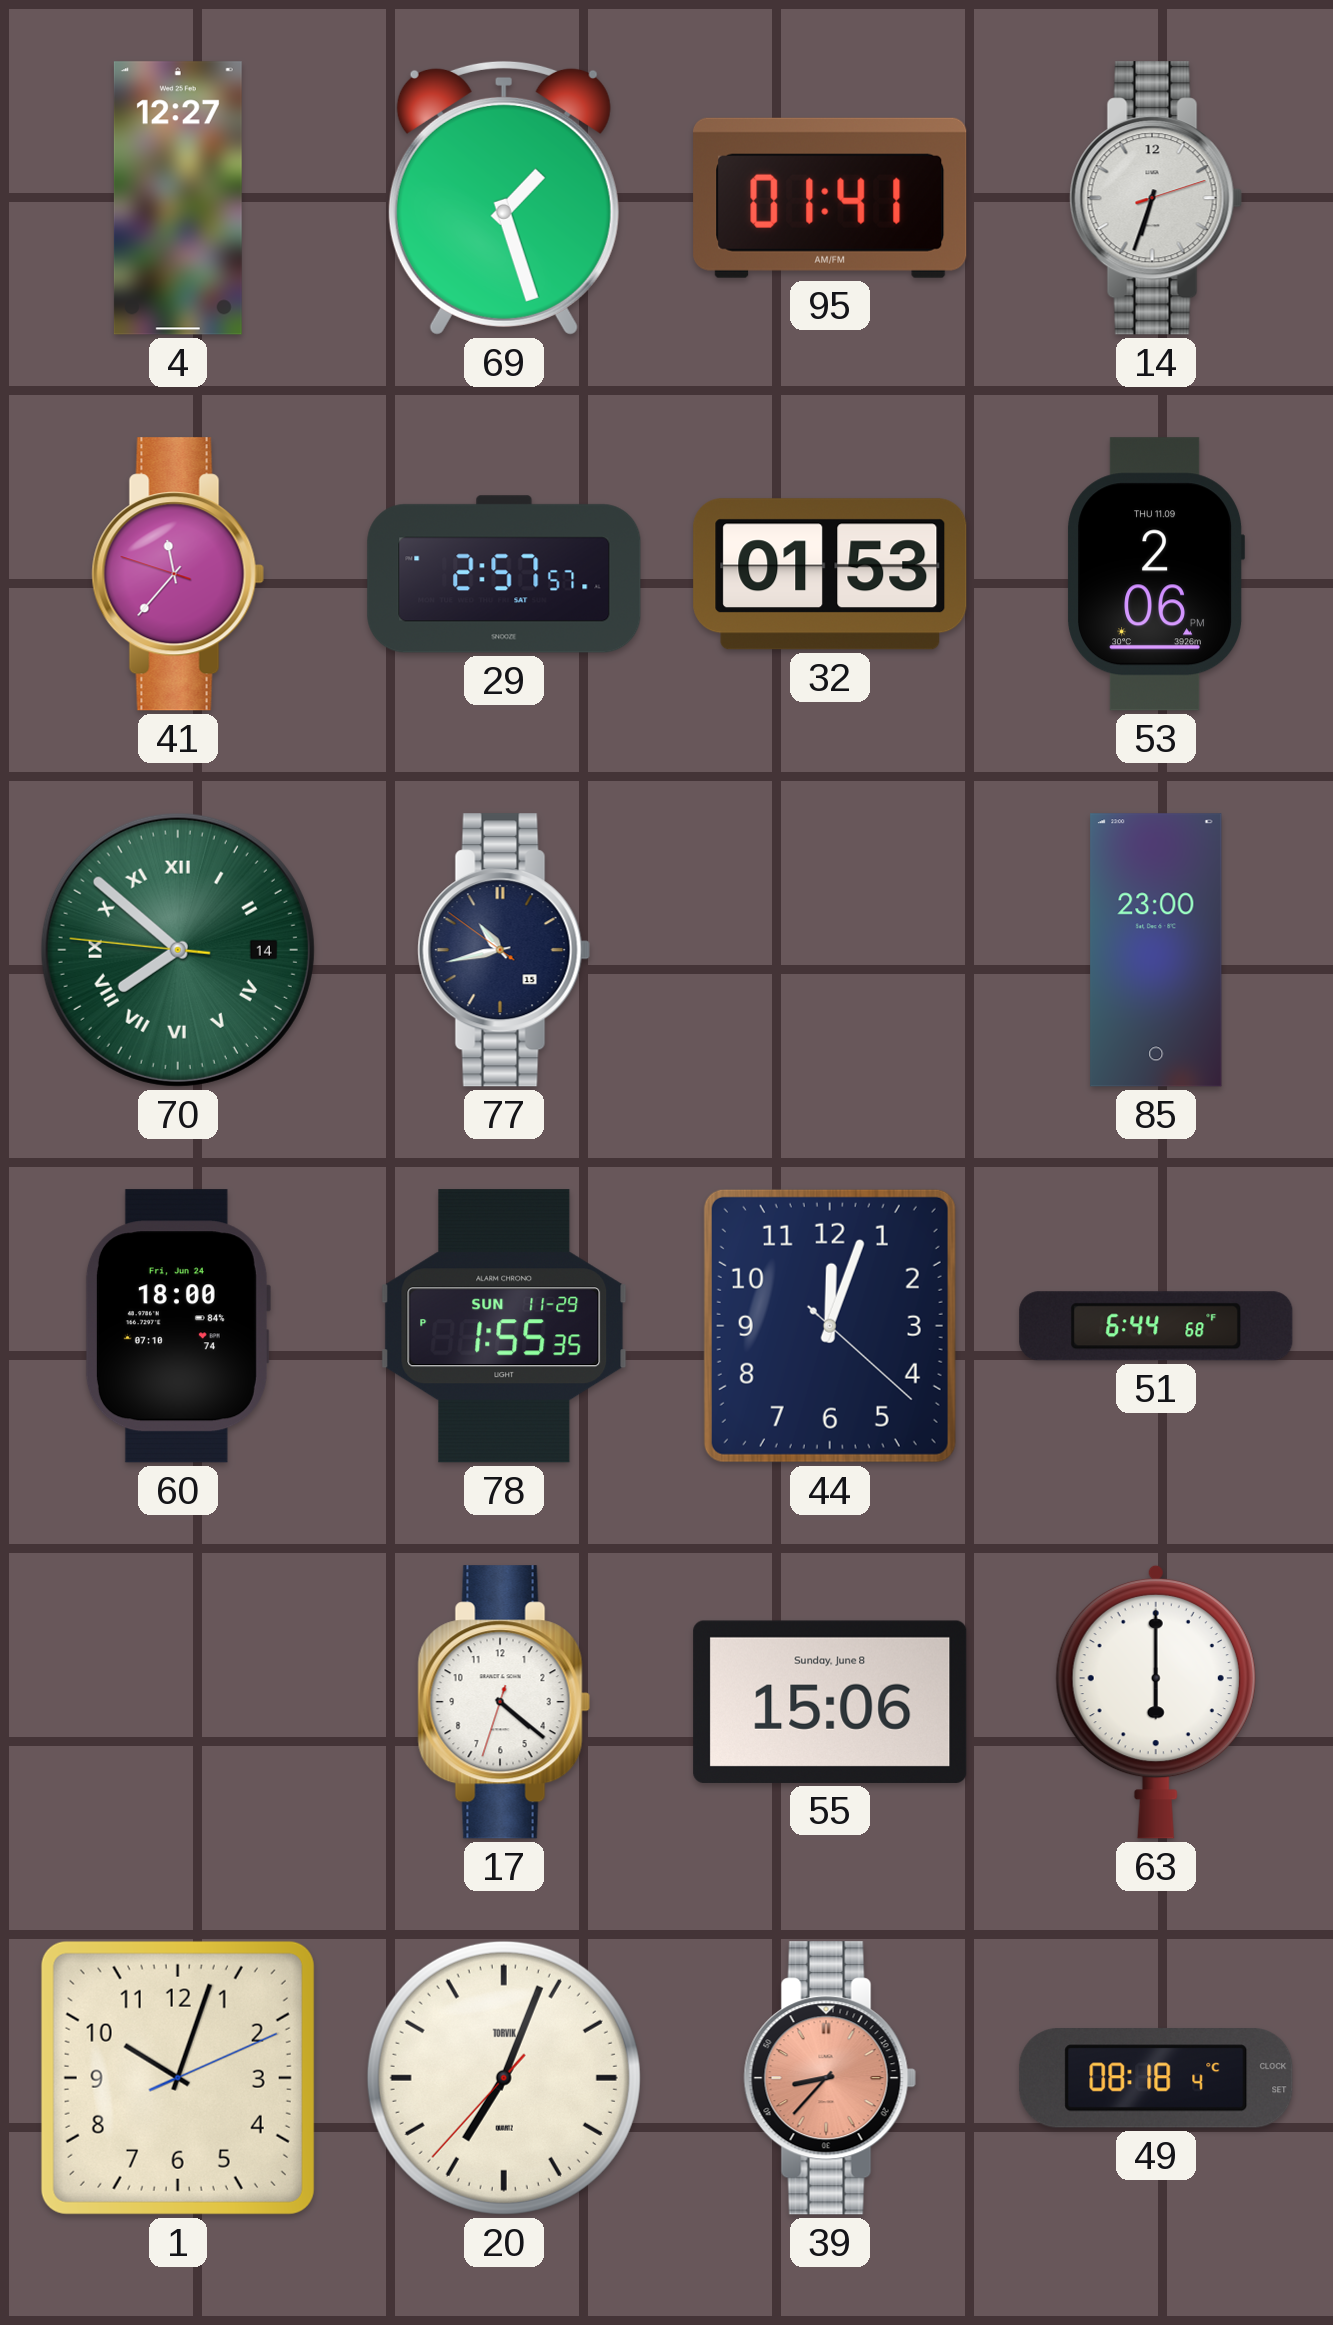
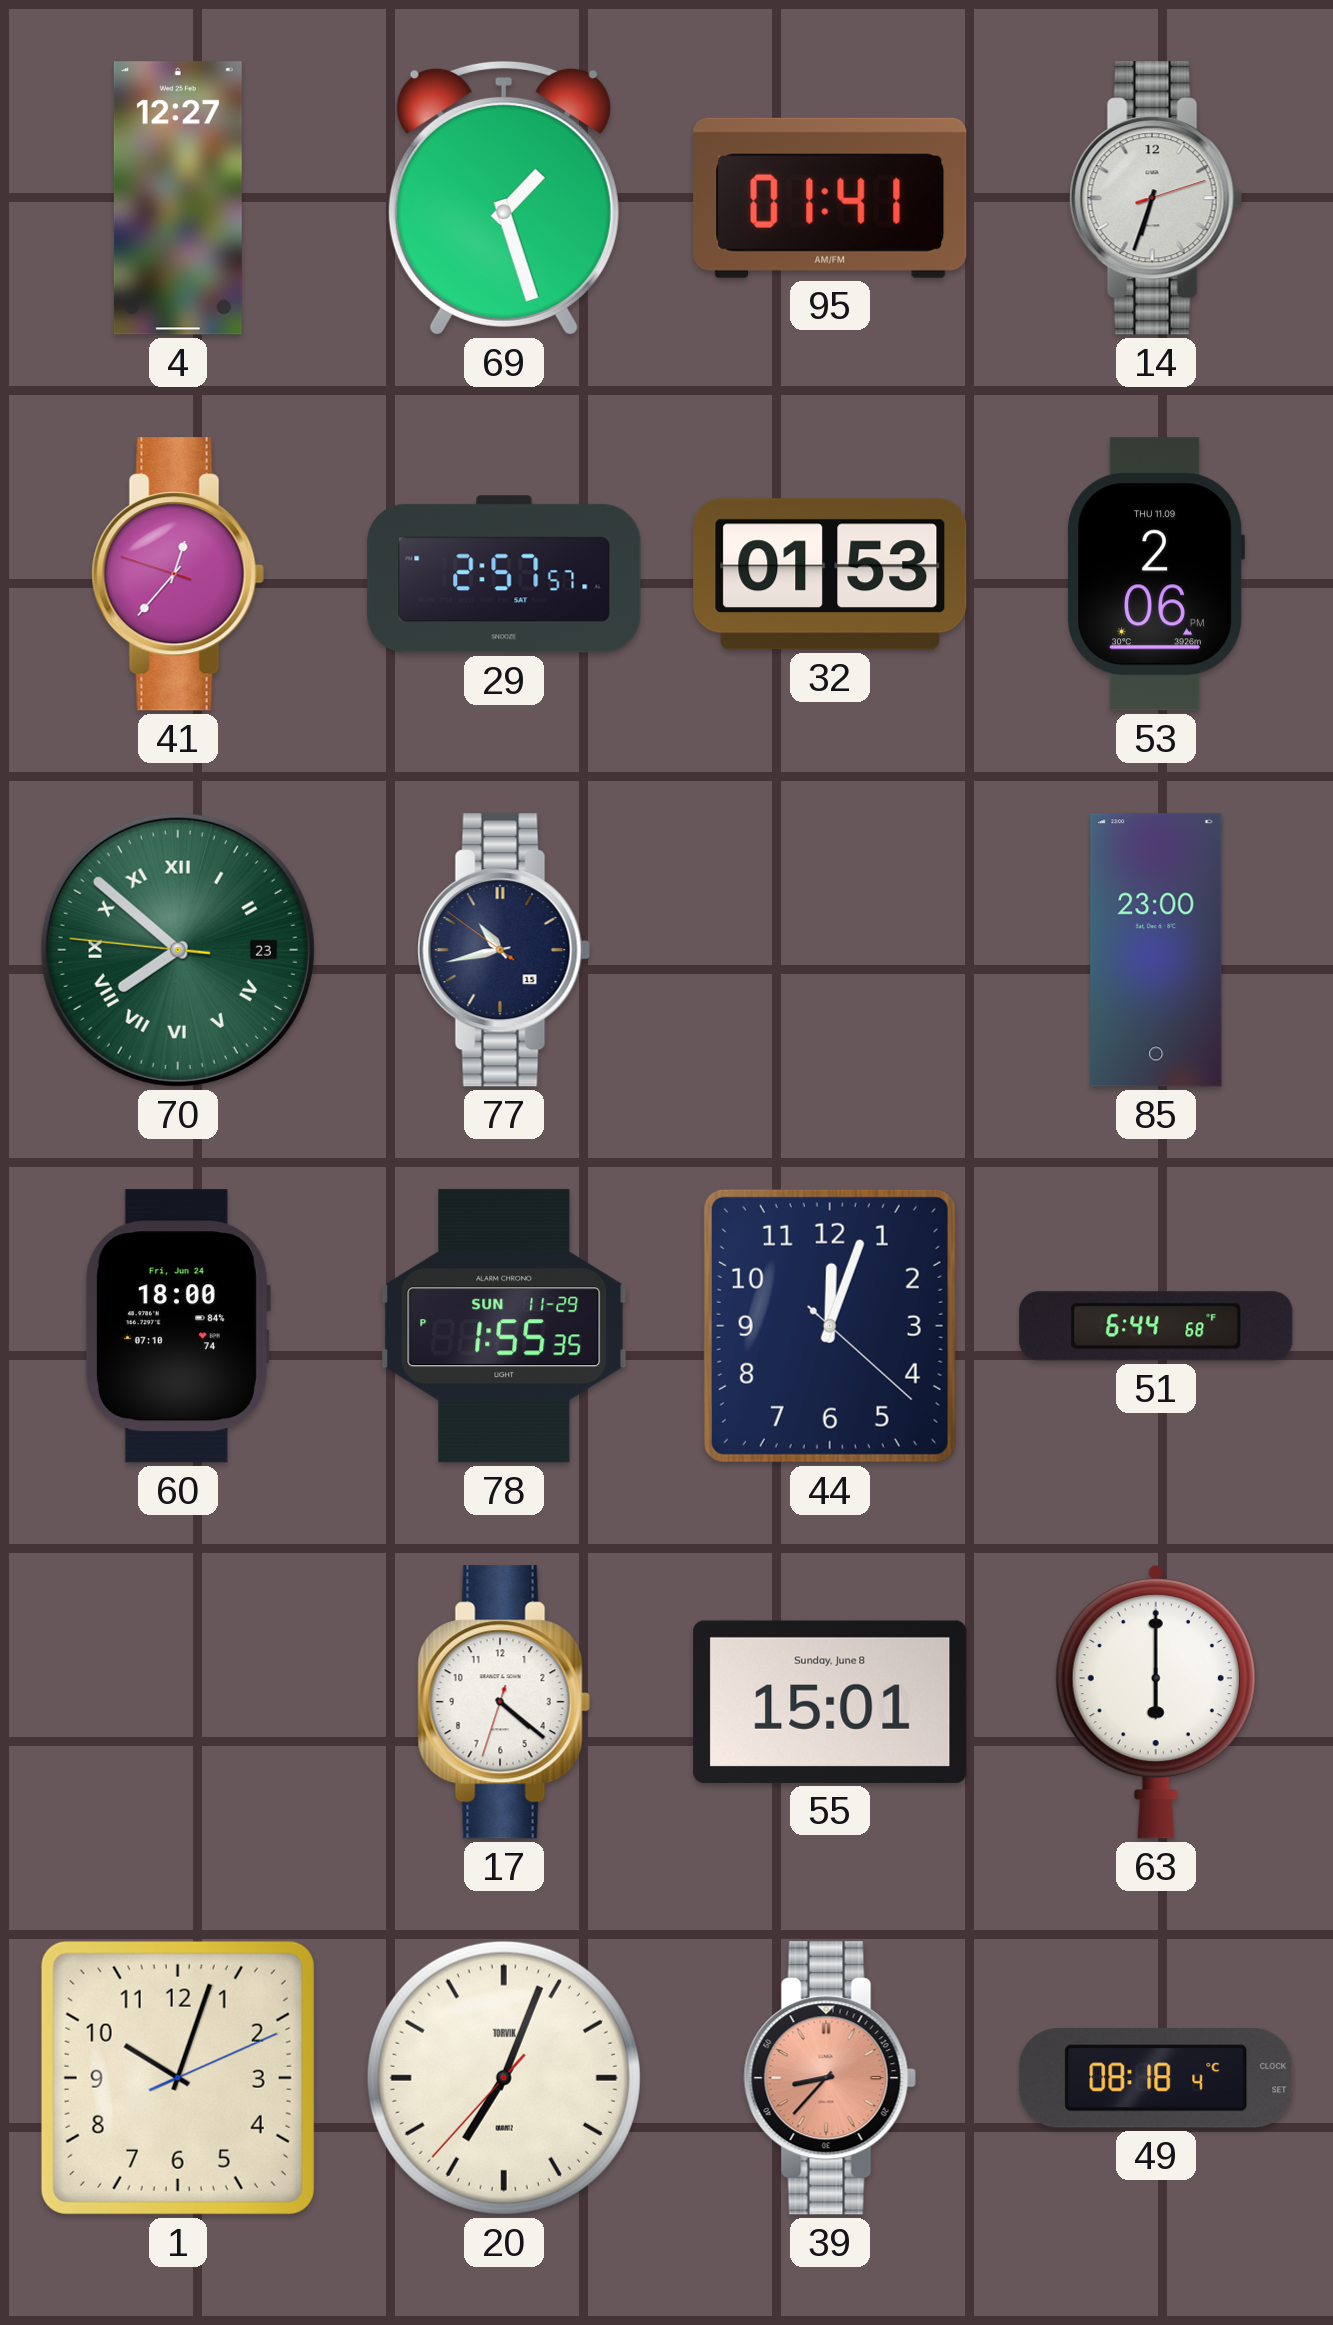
41: 11:36 -> 12:36
70 date: 14 -> 23
55: 15:06 -> 15:01
